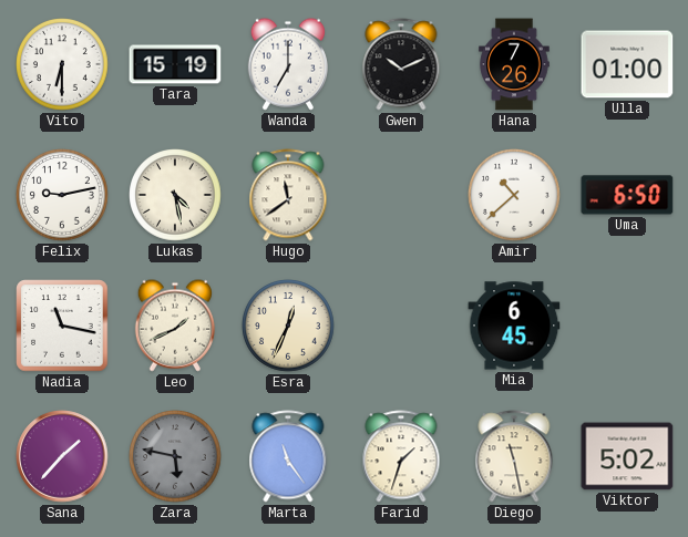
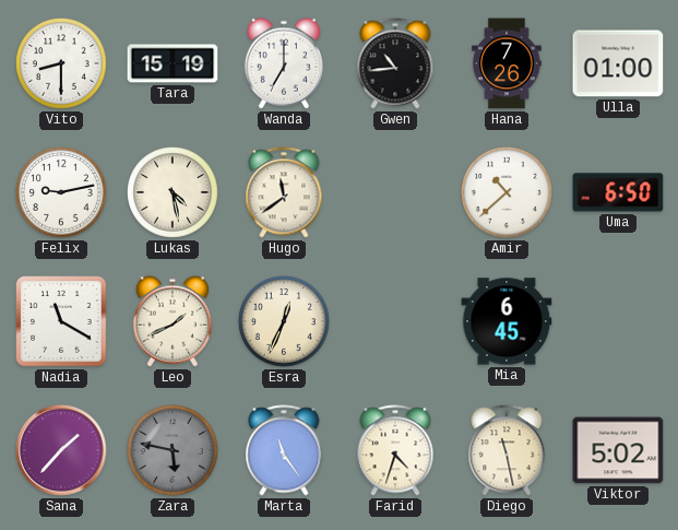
Vito: 6:30 -> 8:30
Gwen: 10:11 -> 10:44
Nadia: 11:17 -> 11:20
Farid: 1:33 -> 4:33
